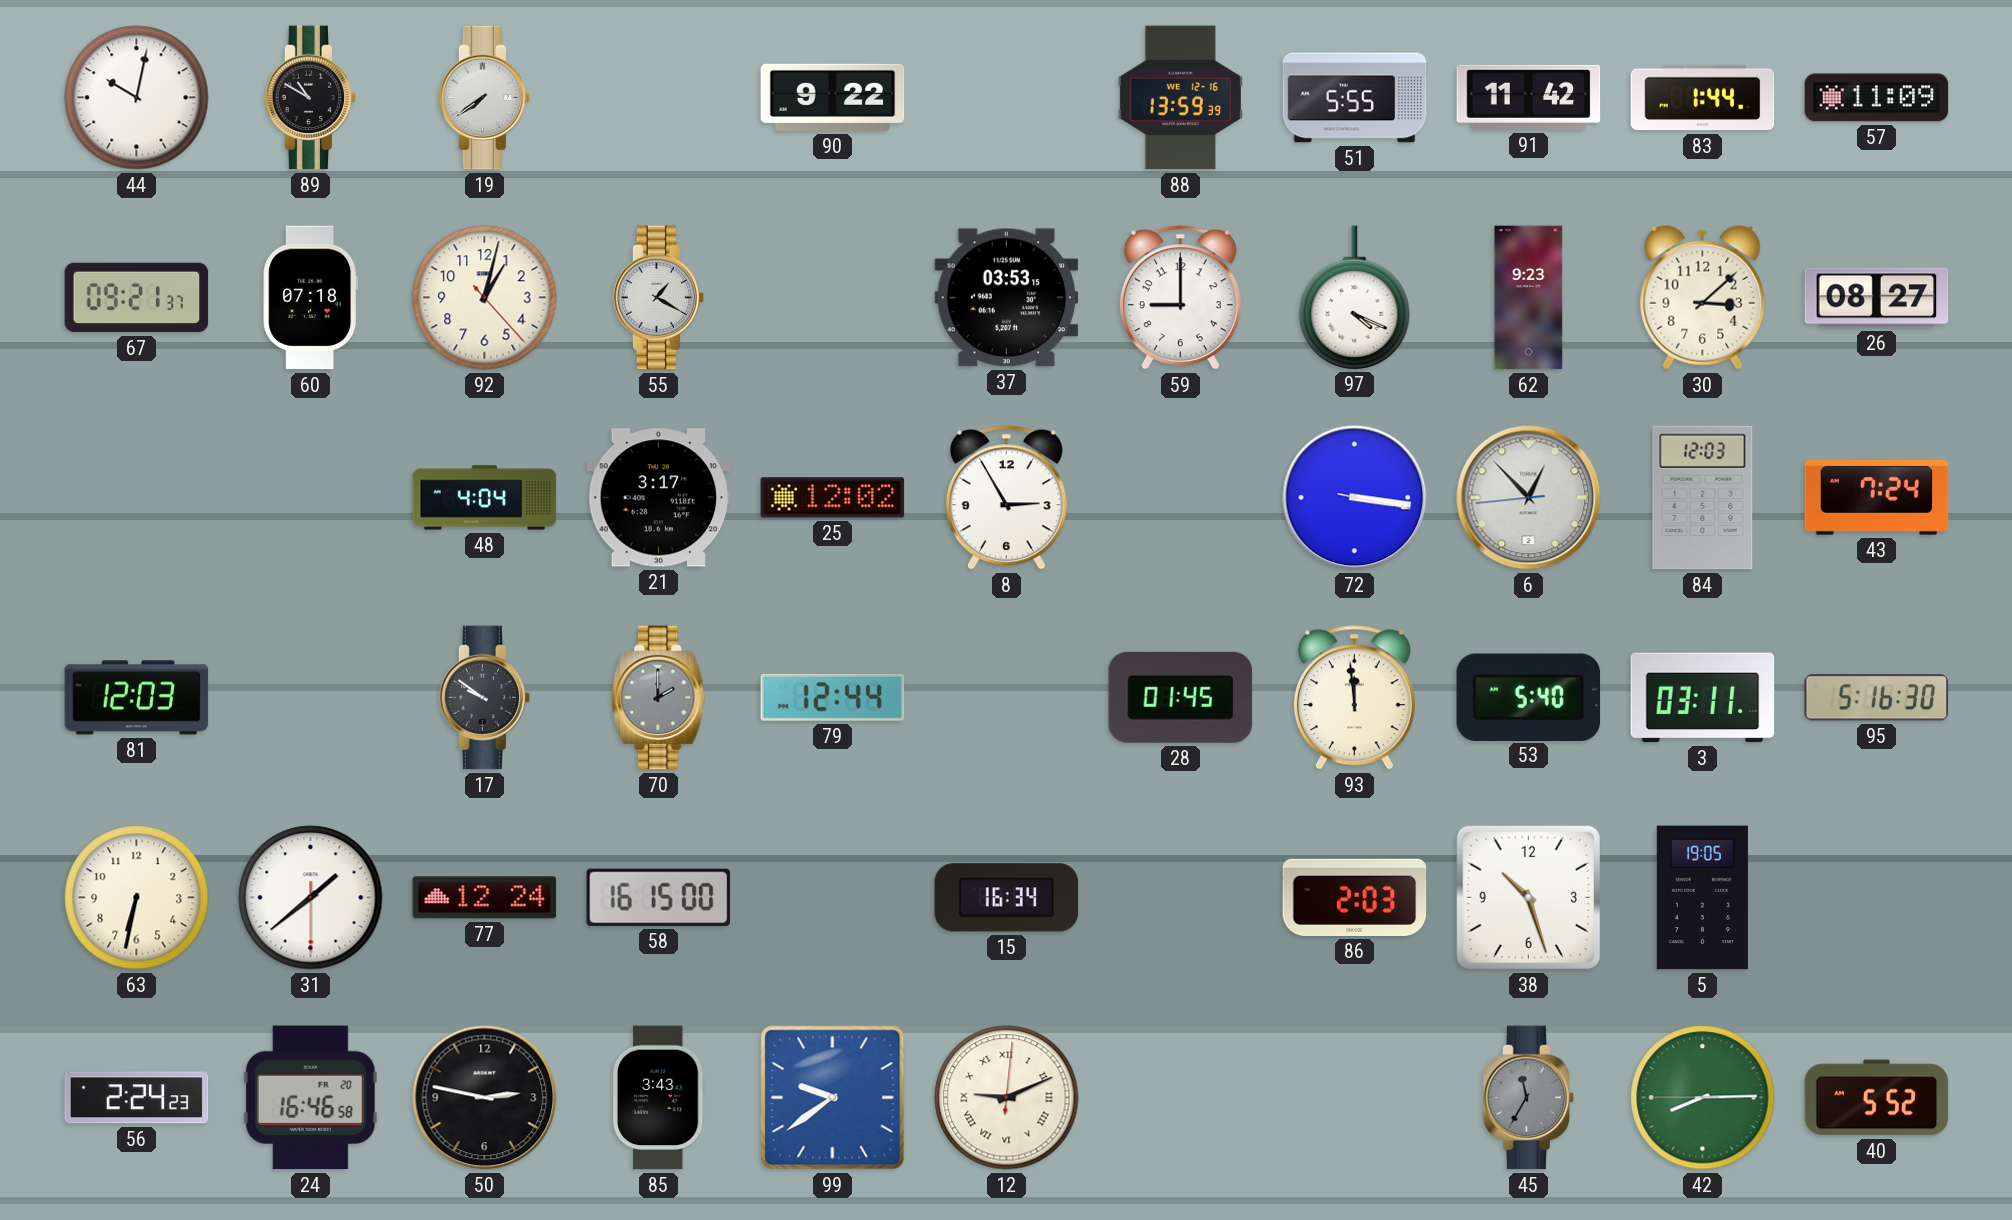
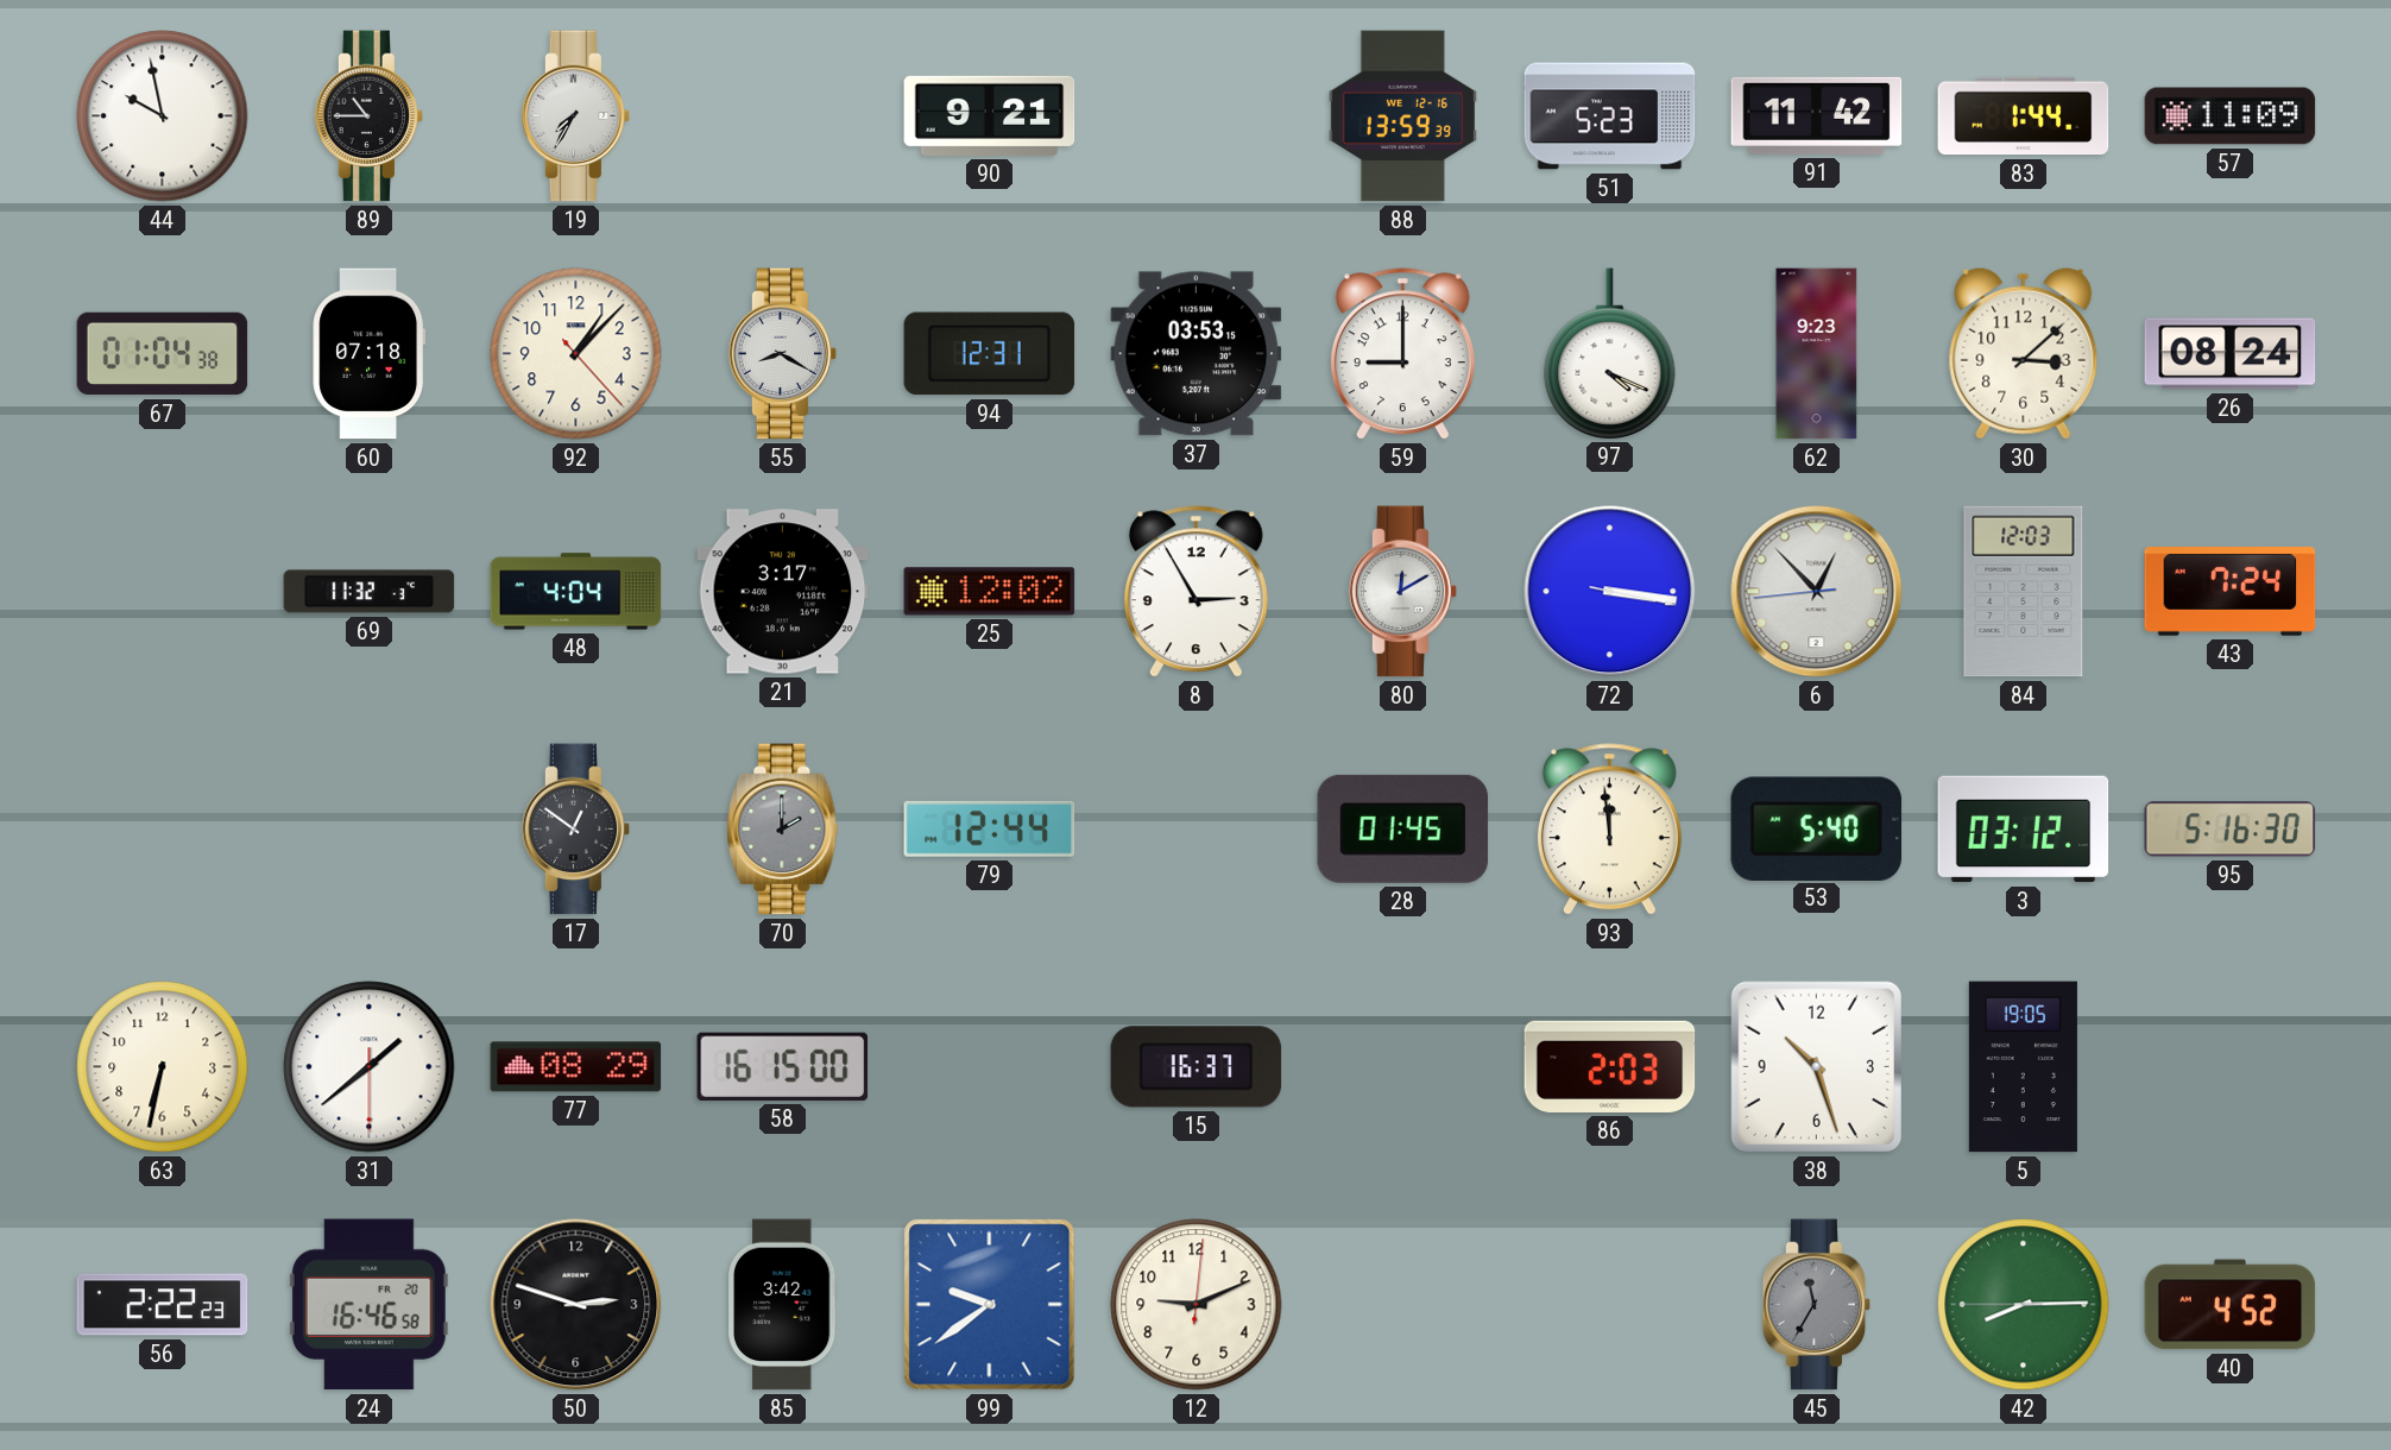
44: 10:02 -> 9:58
89: 10:50 -> 10:45
19: 7:39 -> 7:35
90: 9:22 -> 9:21
51: 5:55 -> 5:23
67: 09:21 -> 01:04
92: 1:02 -> 1:07
55: 1:20 -> 8:20
94: none -> 12:31
26: 08:27 -> 08:24
69: none -> 11:32
80: none -> 12:10
81: 12:03 -> none
17: 9:51 -> 12:51
3: 03:11 -> 03:12
77: 12:24 -> 08:29
15: 16:34 -> 16:37
56: 2:24 -> 2:22
50: 2:47 -> 2:48
85: 3:43 -> 3:42
12 numerals: Roman -> Arabic
40: 5:52 -> 4:52
